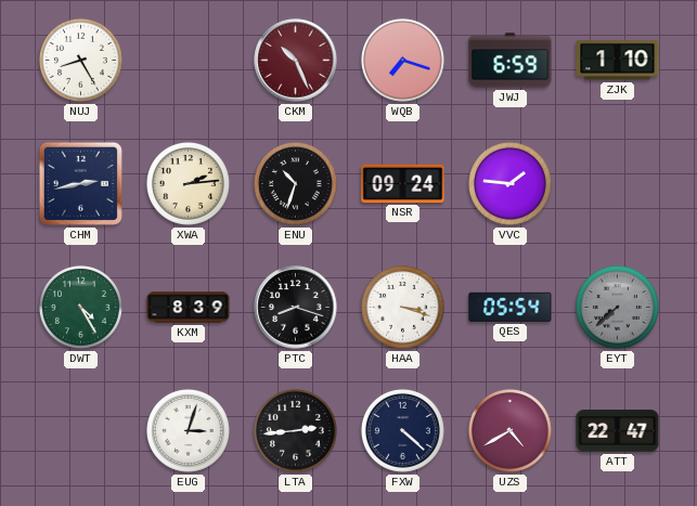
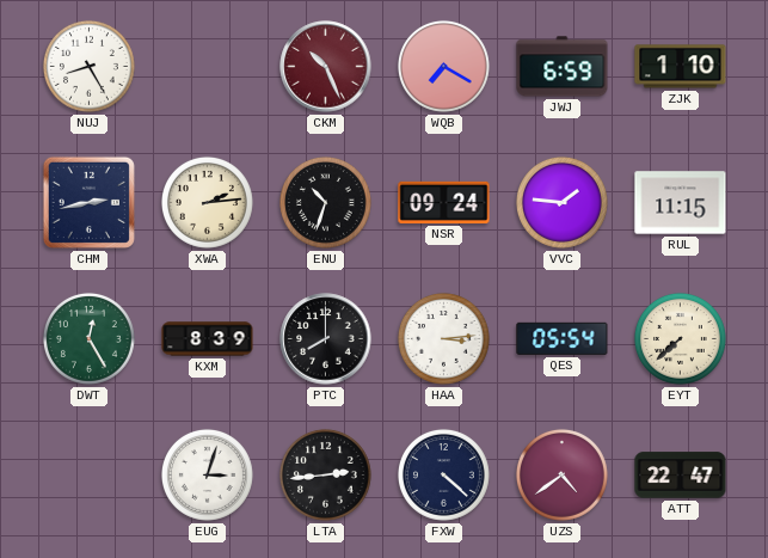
WQB: 7:18 -> 7:20
RUL: none -> 11:15
DWT: 4:25 -> 12:25
PTC: 8:18 -> 8:00
HAA: 3:18 -> 3:14
EYT dial: grey -> cream
UZS: 4:40 -> 4:39
